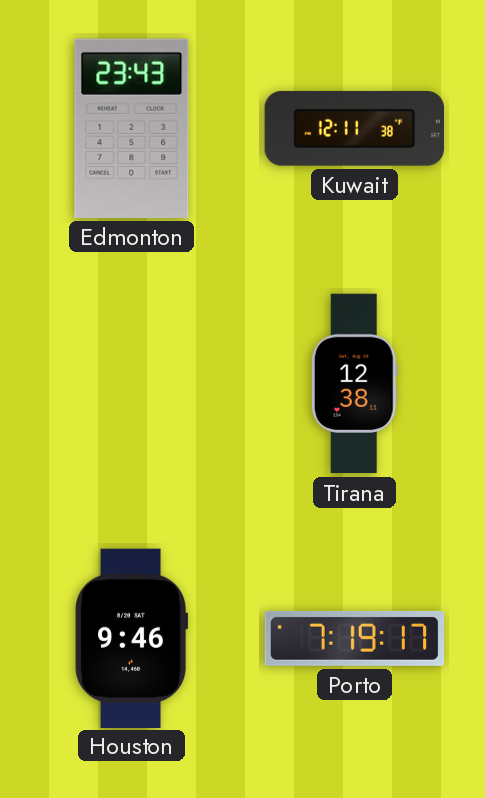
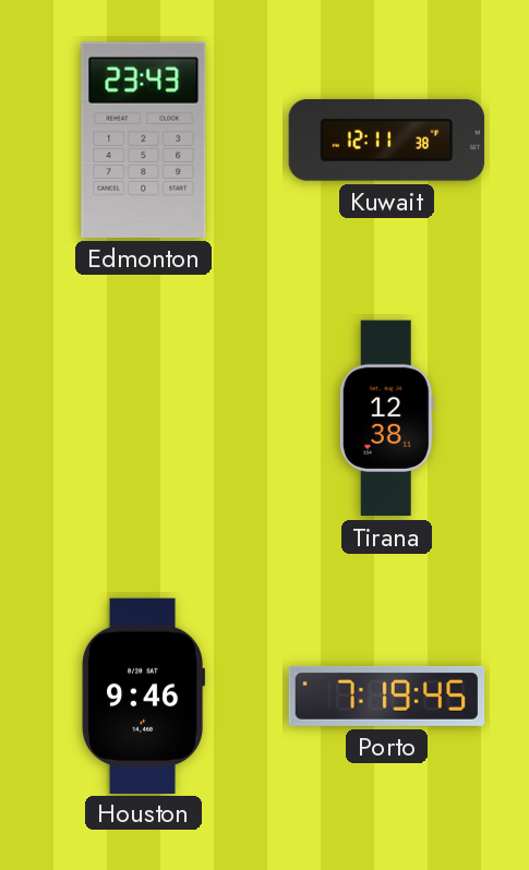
Porto: 7:19:17 -> 7:19:45
